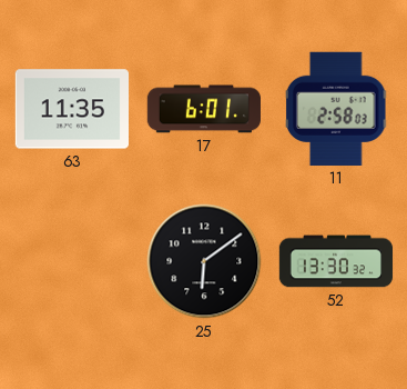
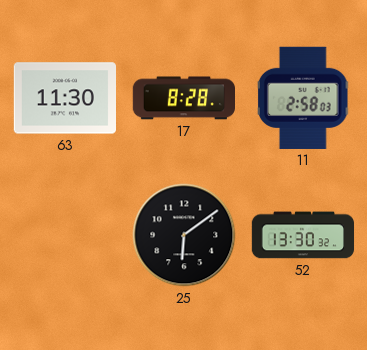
63: 11:35 -> 11:30
17: 6:01 -> 8:28
